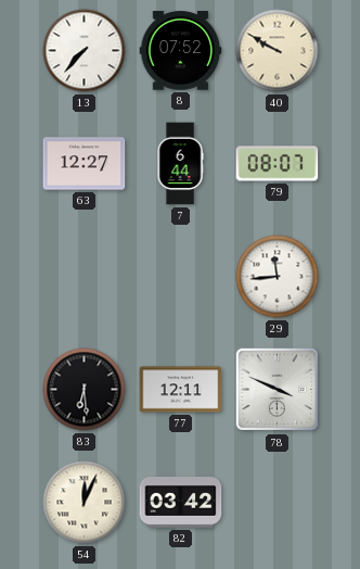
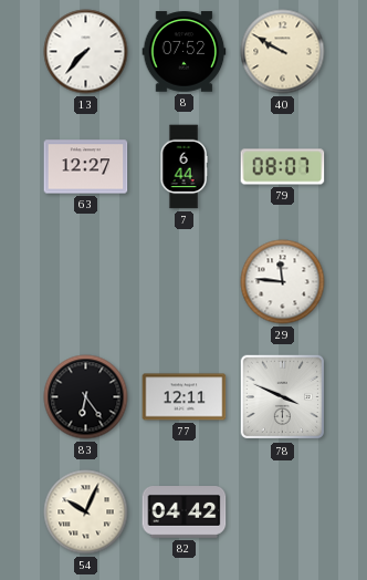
29: 11:44 -> 11:46
83: 6:29 -> 6:24
54: 12:04 -> 10:04
82: 03:42 -> 04:42
